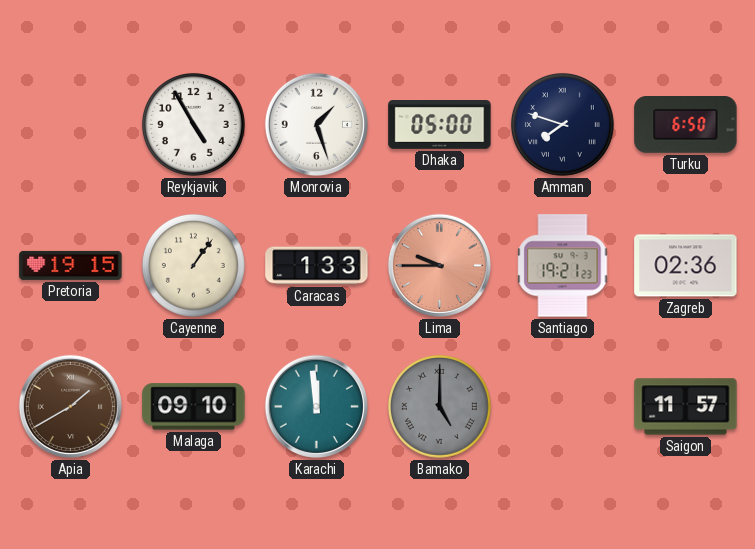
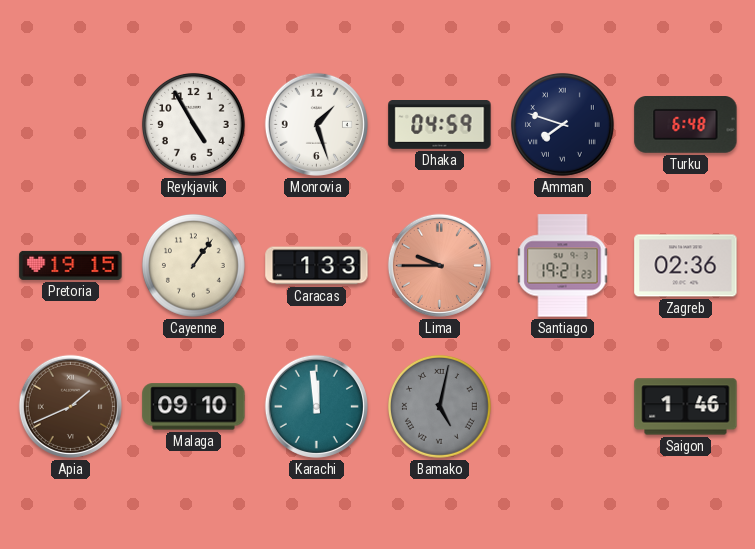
Dhaka: 05:00 -> 04:59
Turku: 6:50 -> 6:48
Apia: 1:40 -> 1:41
Bamako: 5:00 -> 5:02
Saigon: 11:57 -> 1:46
